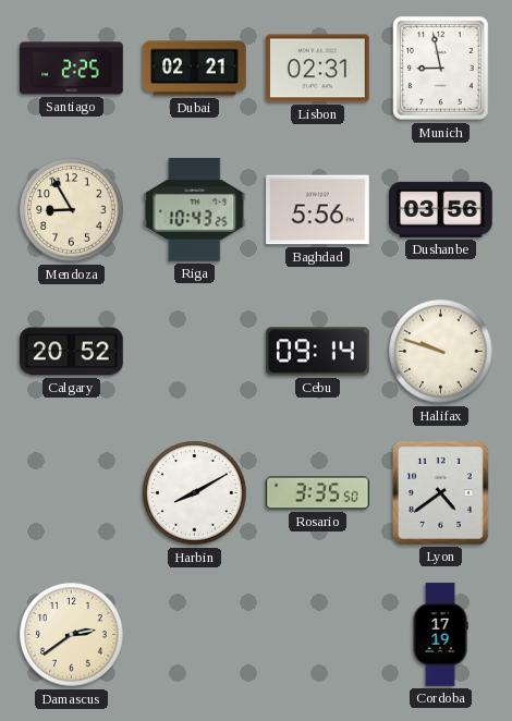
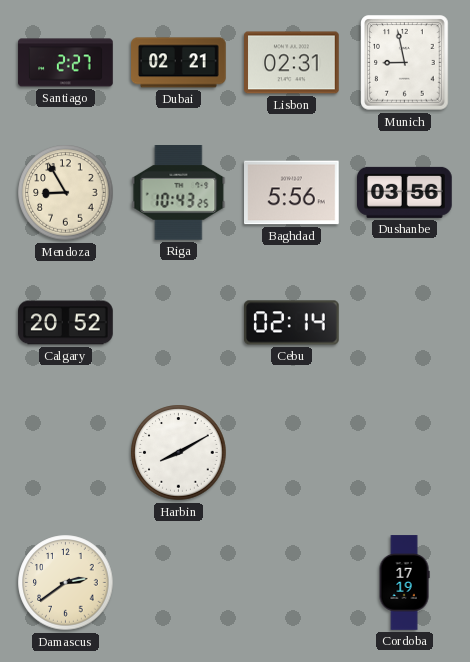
Santiago: 2:25 -> 2:27
Cebu: 09:14 -> 02:14
Halifax: 9:48 -> none
Rosario: 3:35 -> none
Lyon: 4:39 -> none
